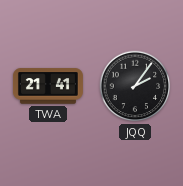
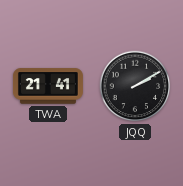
JQQ: 2:06 -> 2:10
